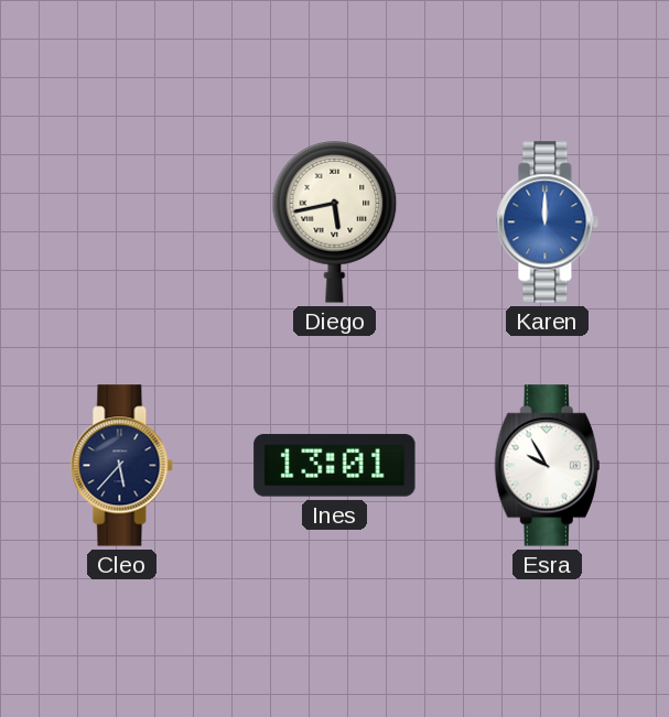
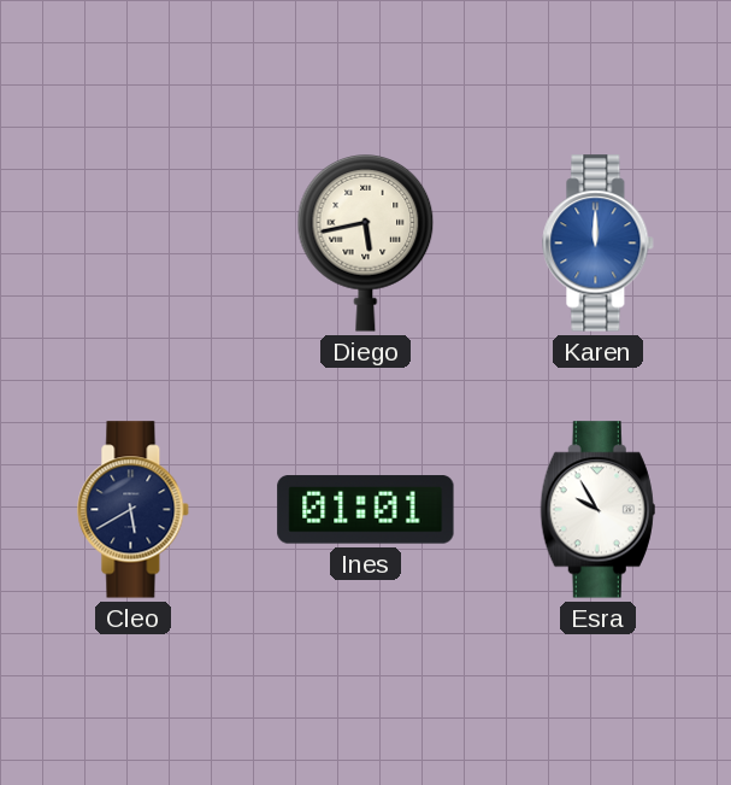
Cleo: 5:37 -> 5:40
Ines: 13:01 -> 01:01
